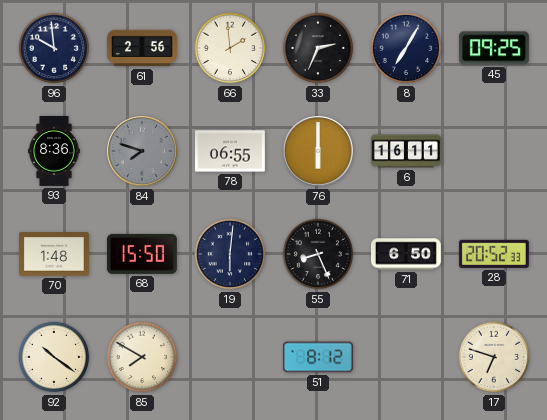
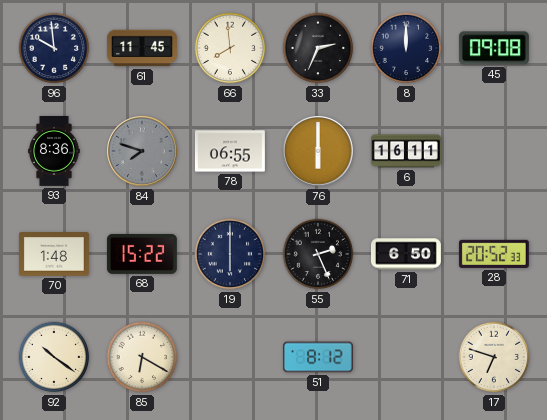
61: 2:56 -> 11:45
66: 1:59 -> 7:59
8: 7:05 -> 12:00
45: 09:25 -> 09:08
68: 15:50 -> 15:22
19: 6:01 -> 6:00
55: 8:26 -> 2:26
85: 7:50 -> 6:20
